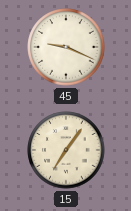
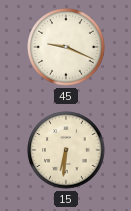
15: 7:06 -> 6:31
